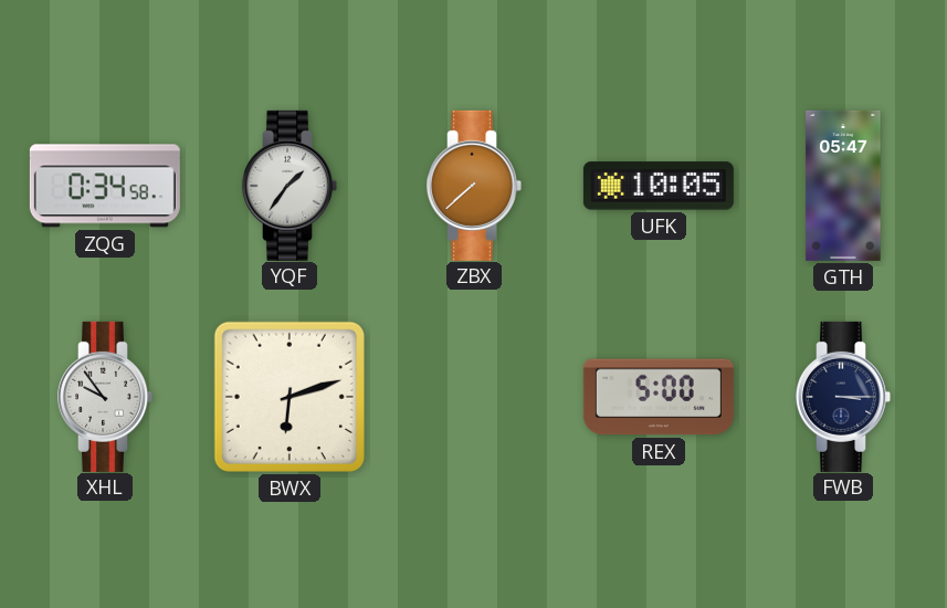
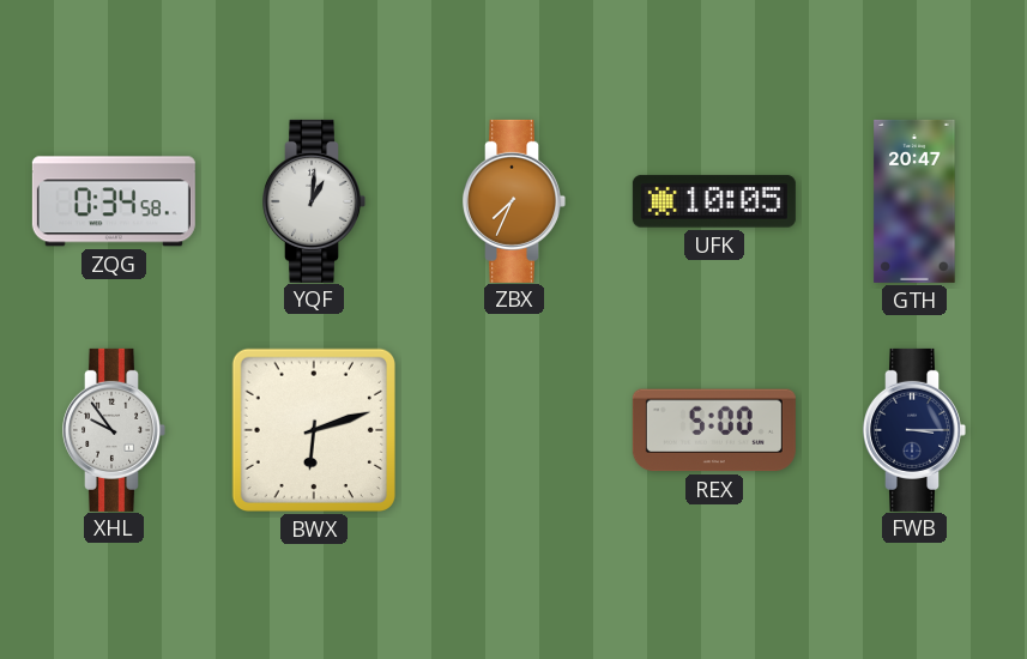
YQF: 1:36 -> 1:01
ZBX: 7:38 -> 7:34
GTH: 05:47 -> 20:47
